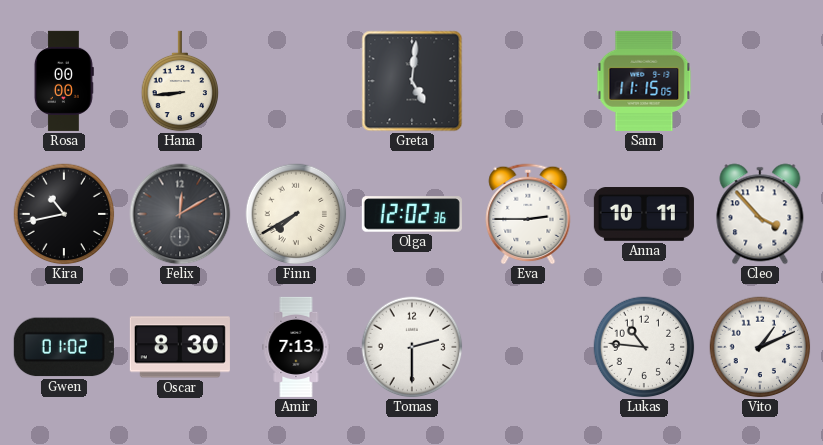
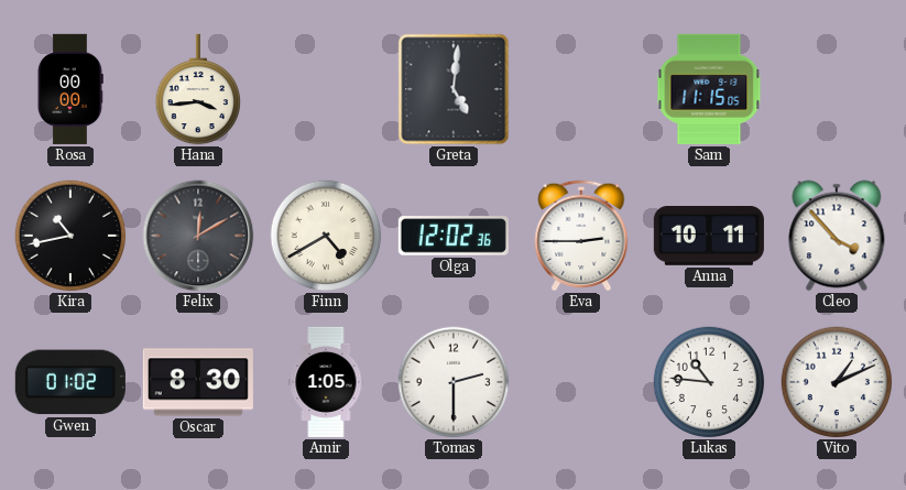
Hana: 8:44 -> 3:44
Finn: 7:40 -> 4:40
Amir: 7:13 -> 1:05
